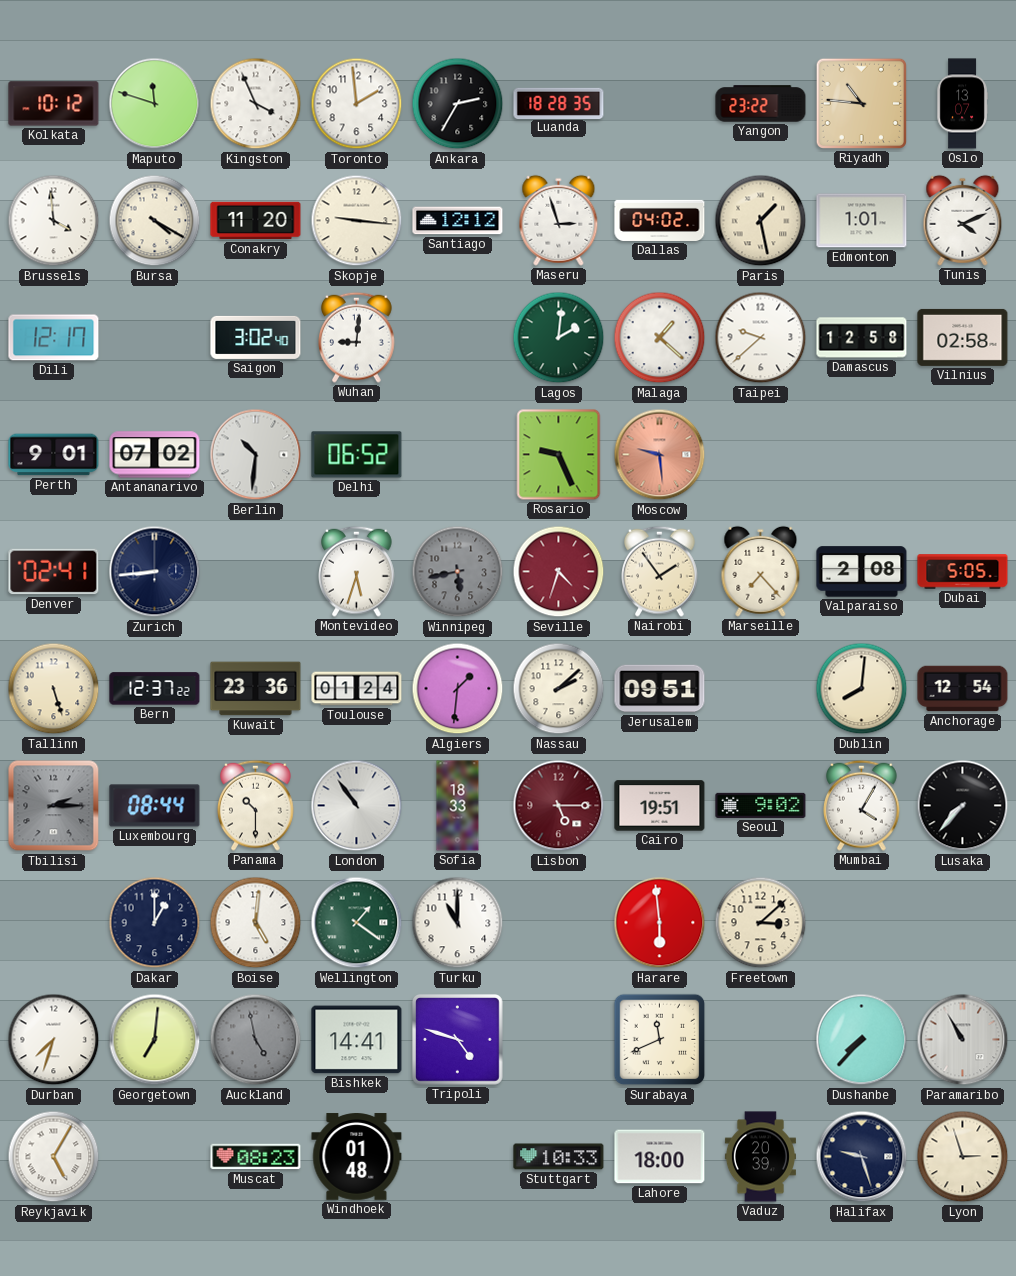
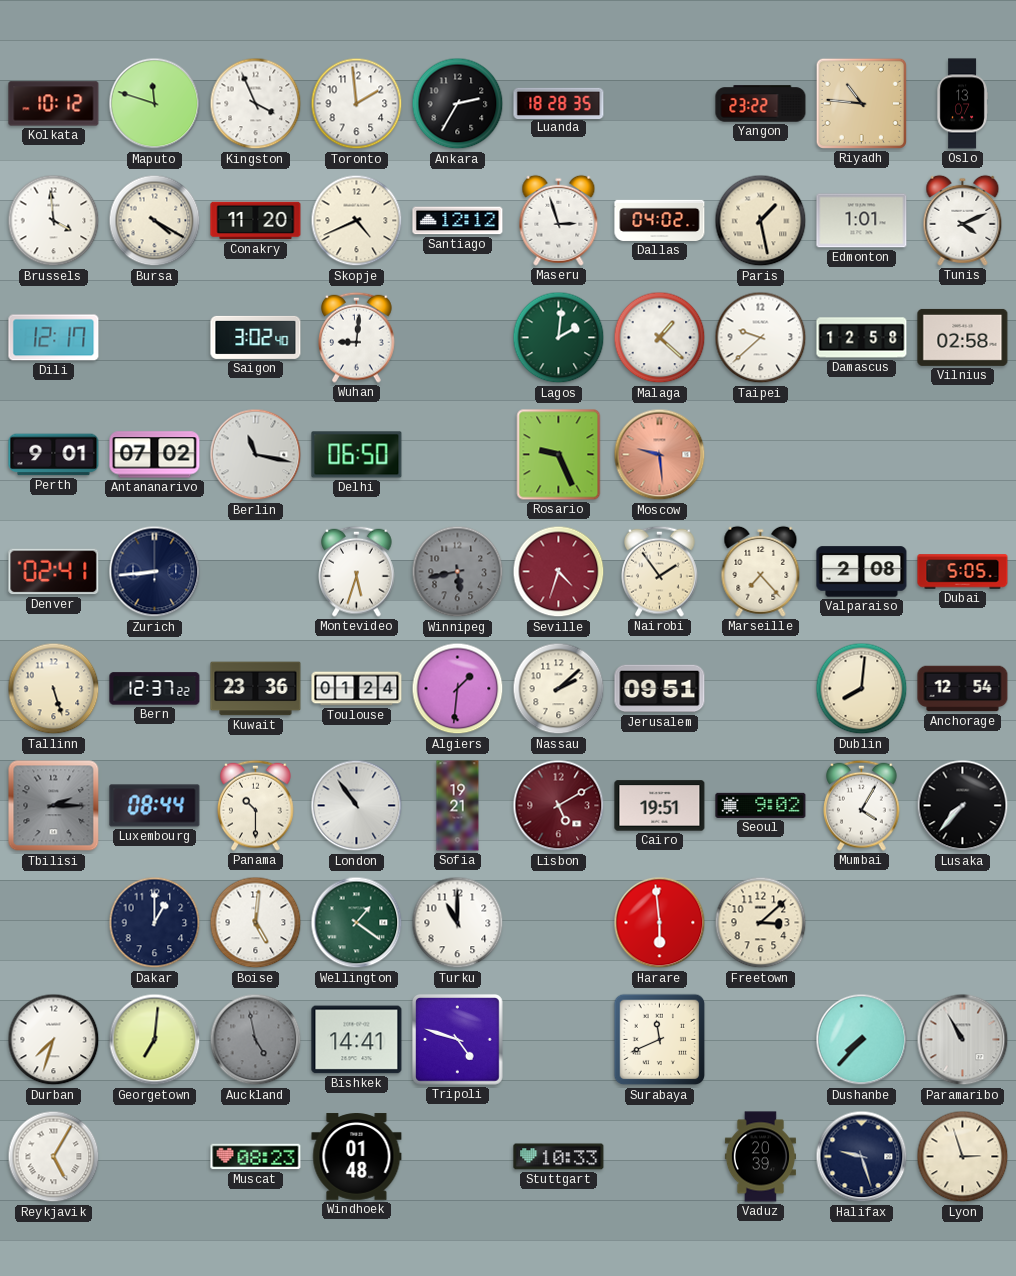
Skopje: 9:16 -> 4:41
Berlin: 10:31 -> 11:17
Delhi: 06:52 -> 06:50
Sofia: 18:33 -> 19:21
Lisbon: 5:15 -> 5:10
Lahore: 18:00 -> none
